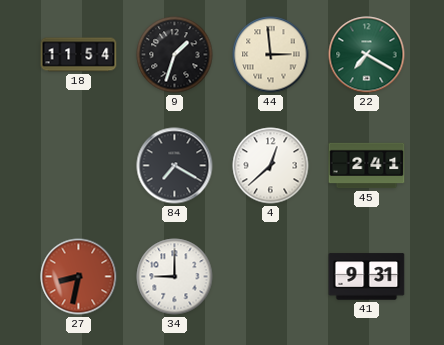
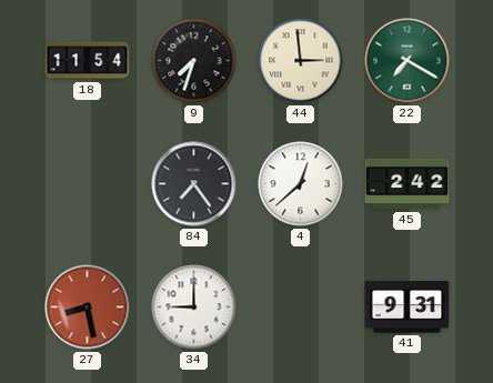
9: 1:33 -> 7:33
84: 7:20 -> 7:24
45: 2:41 -> 2:42
27: 8:32 -> 8:28
